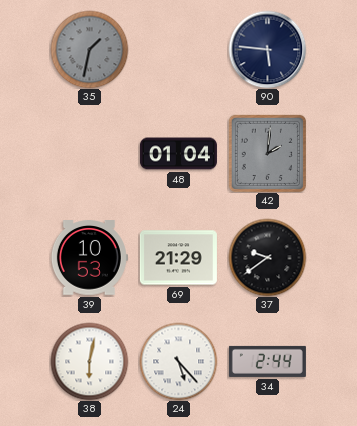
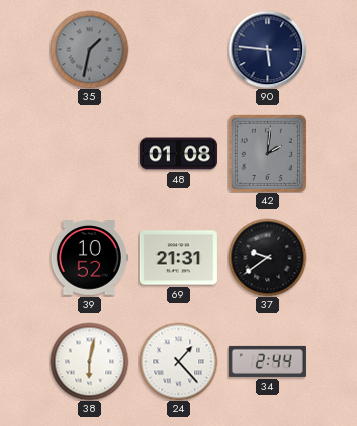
48: 01:04 -> 01:08
39: 10:53 -> 10:52
69: 21:29 -> 21:31
24: 5:23 -> 1:23
